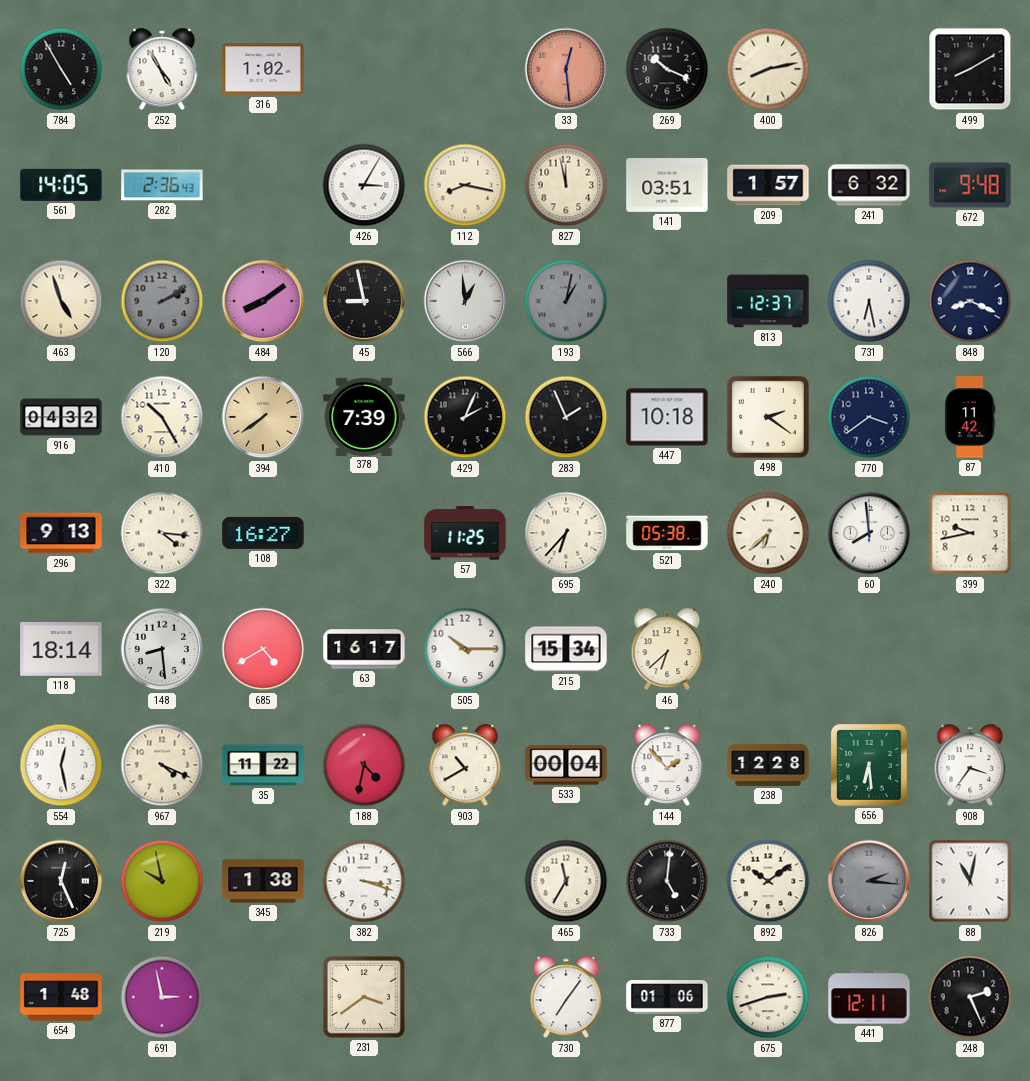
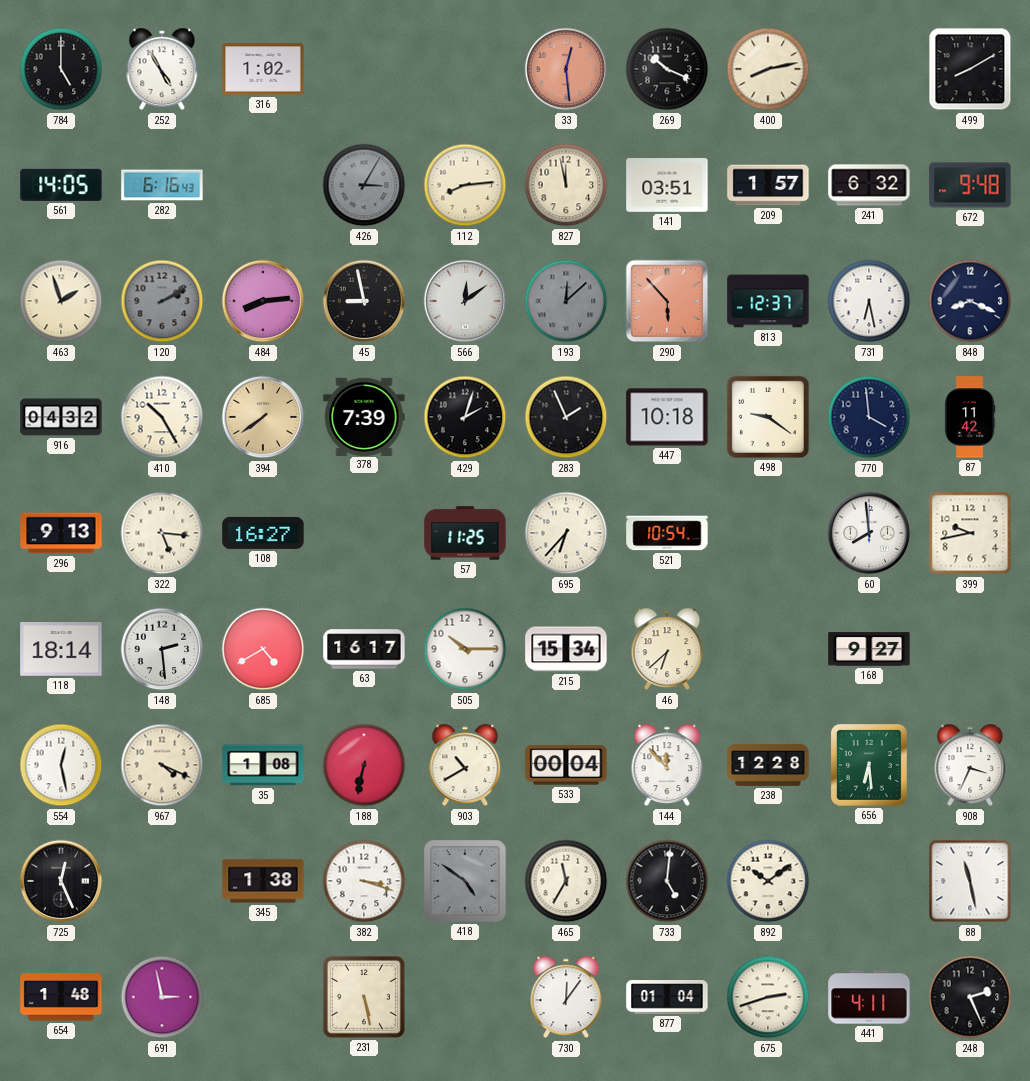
784: 4:55 -> 5:00
282: 2:36 -> 6:16
426 dial: white -> grey
112: 8:17 -> 8:14
463: 4:57 -> 1:57
484: 8:09 -> 8:14
566: 12:59 -> 12:09
193: 1:02 -> 12:08
290: none -> 5:53
429: 2:04 -> 2:03
498: 2:21 -> 9:21
770: 3:39 -> 3:59
322: 4:16 -> 5:16
521: 05:38 -> 10:54
240: 6:38 -> none
148: 8:29 -> 2:29
168: none -> 9:27
35: 11:22 -> 1:08
188: 4:32 -> 6:32
144: 1:53 -> 11:53
908: 3:36 -> 3:34
219: 9:58 -> none
418: none -> 4:51
826: 2:16 -> none
88: 11:02 -> 11:28
231: 3:39 -> 5:28
730: 7:06 -> 12:06
877: 01:06 -> 01:04
441: 12:11 -> 4:11
